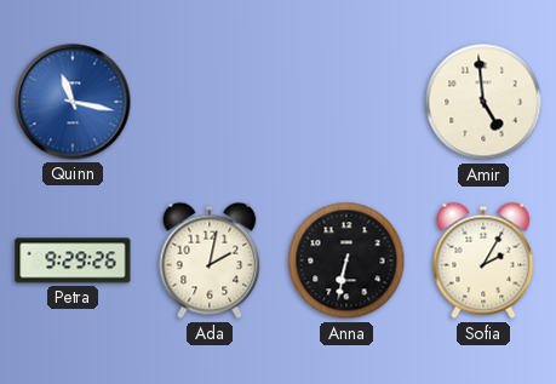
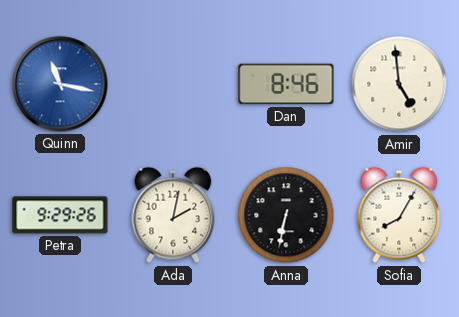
Dan: none -> 8:46
Sofia: 2:05 -> 8:05
